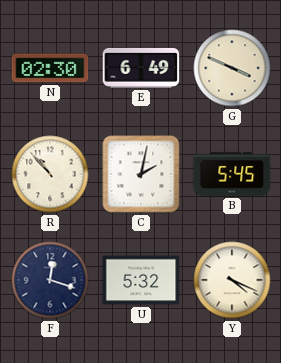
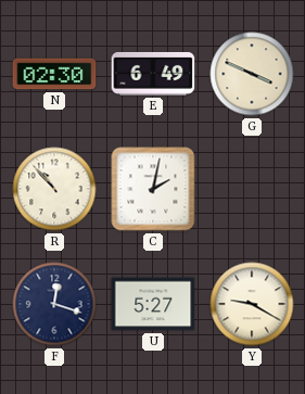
B: 5:45 -> none
U: 5:32 -> 5:27
Y: 4:19 -> 9:20
